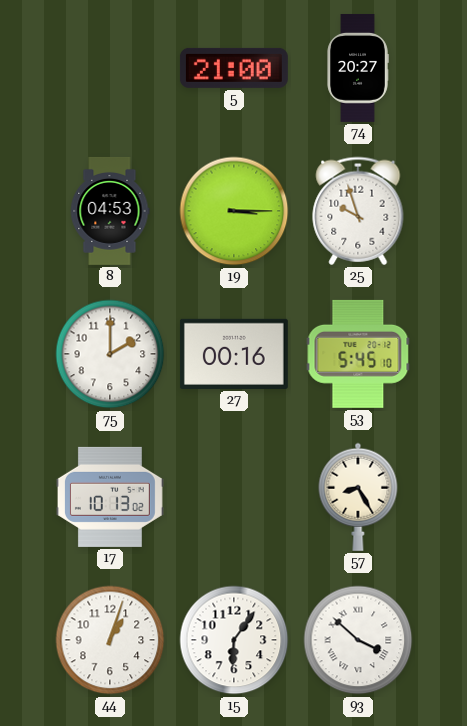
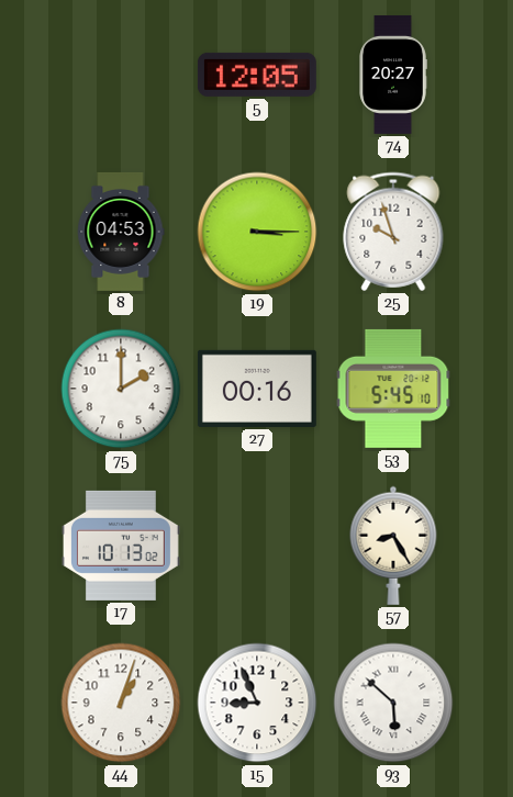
5: 21:00 -> 12:05
15: 6:06 -> 8:56
93: 3:52 -> 5:52
